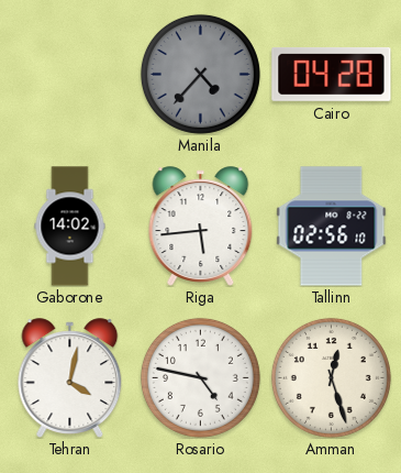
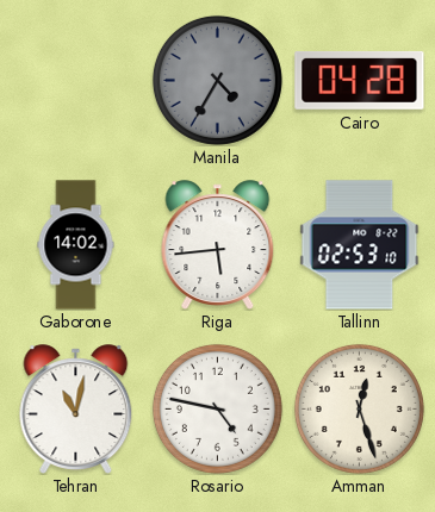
Manila: 4:37 -> 4:35
Tallinn: 02:56 -> 02:53
Tehran: 4:02 -> 11:02
